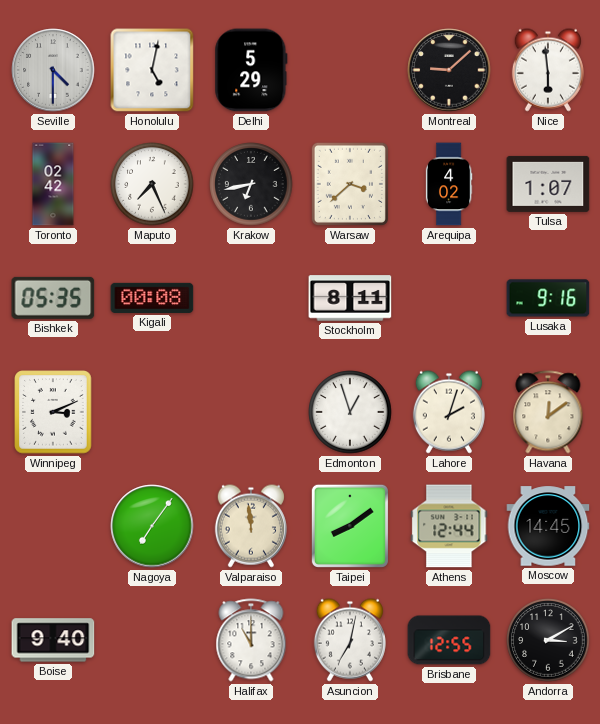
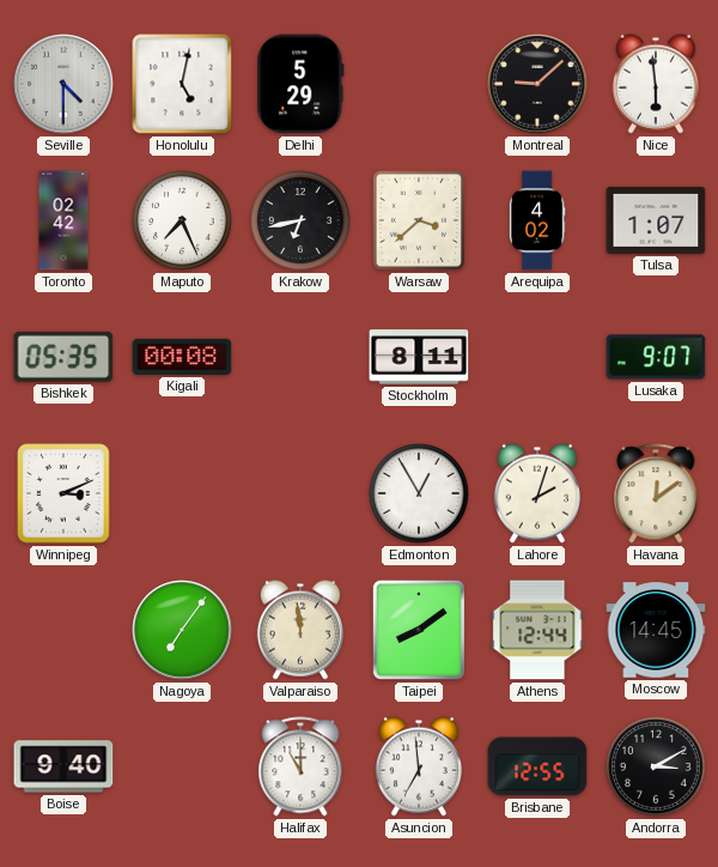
Lusaka: 9:16 -> 9:07
Edmonton: 12:57 -> 12:55
Asuncion: 7:02 -> 6:59
